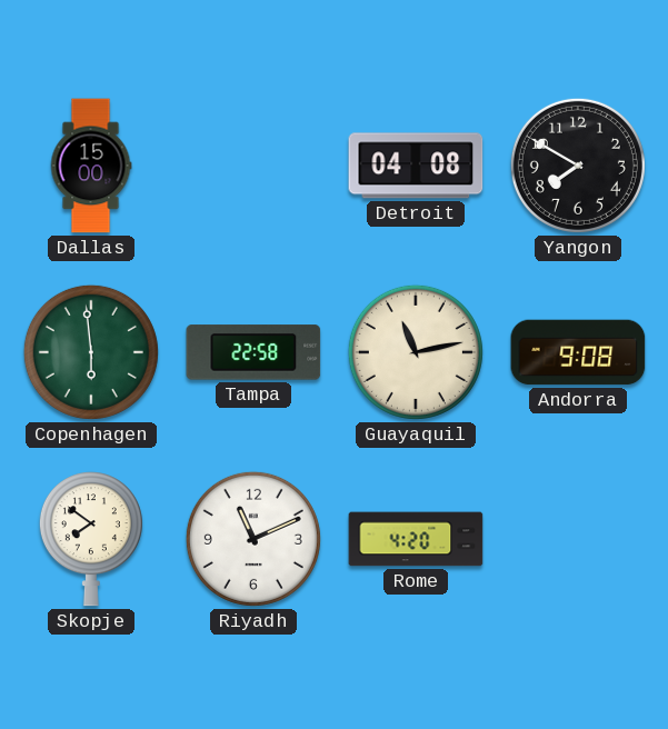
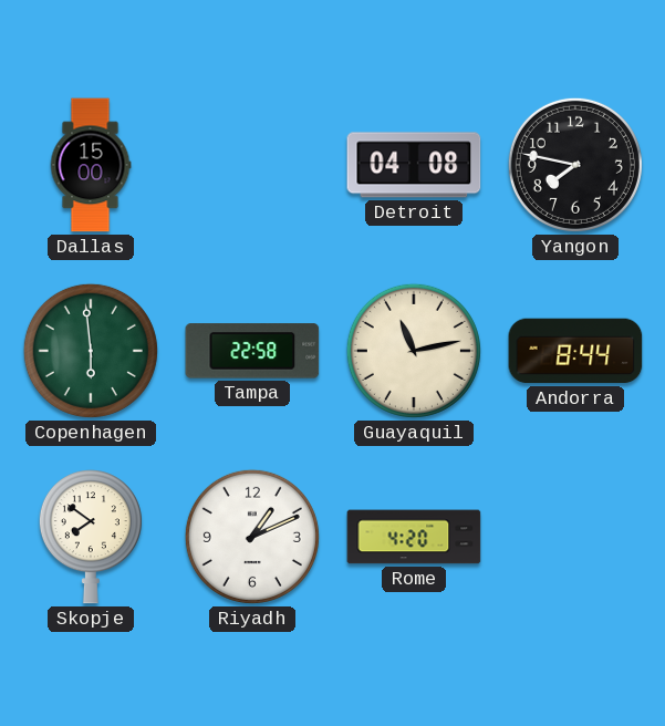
Yangon: 7:50 -> 7:47
Andorra: 9:08 -> 8:44
Riyadh: 11:11 -> 1:11
